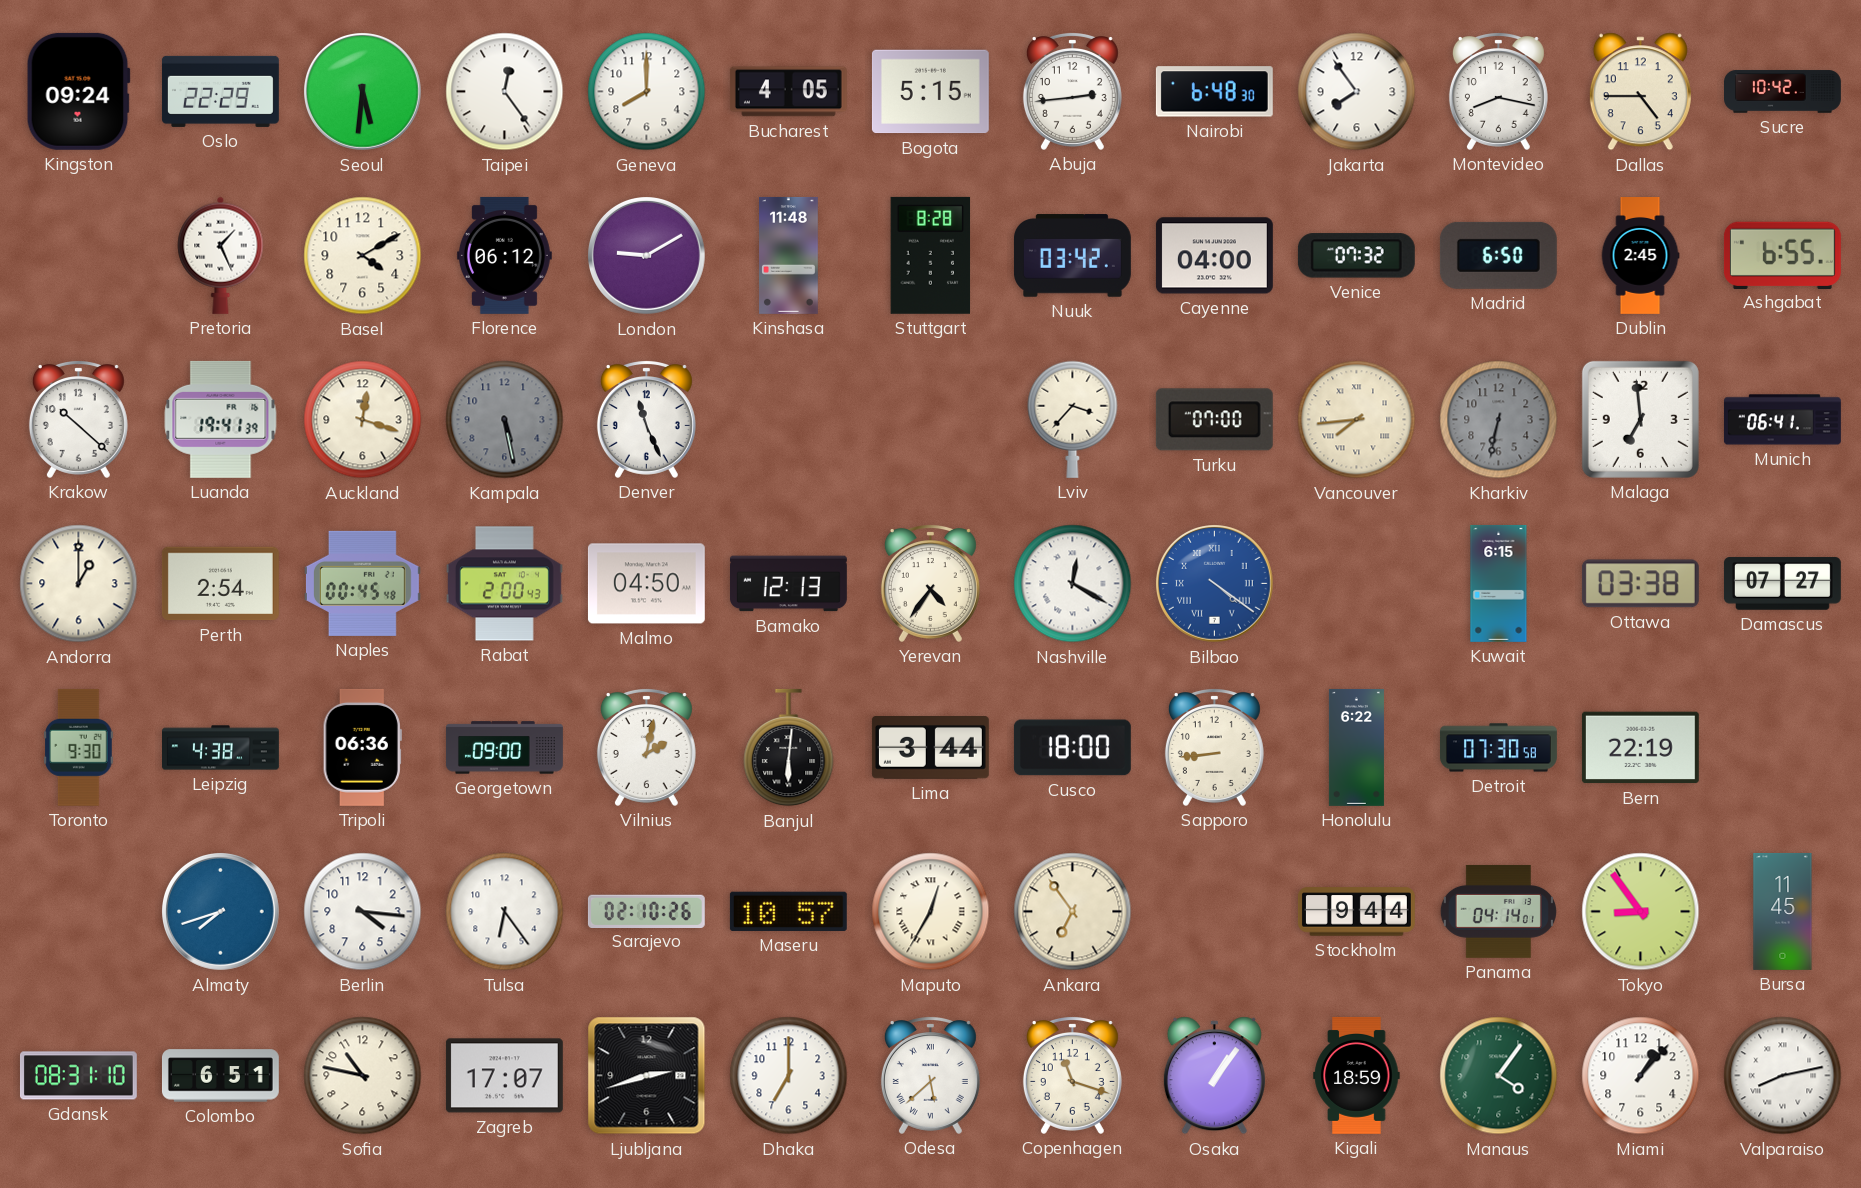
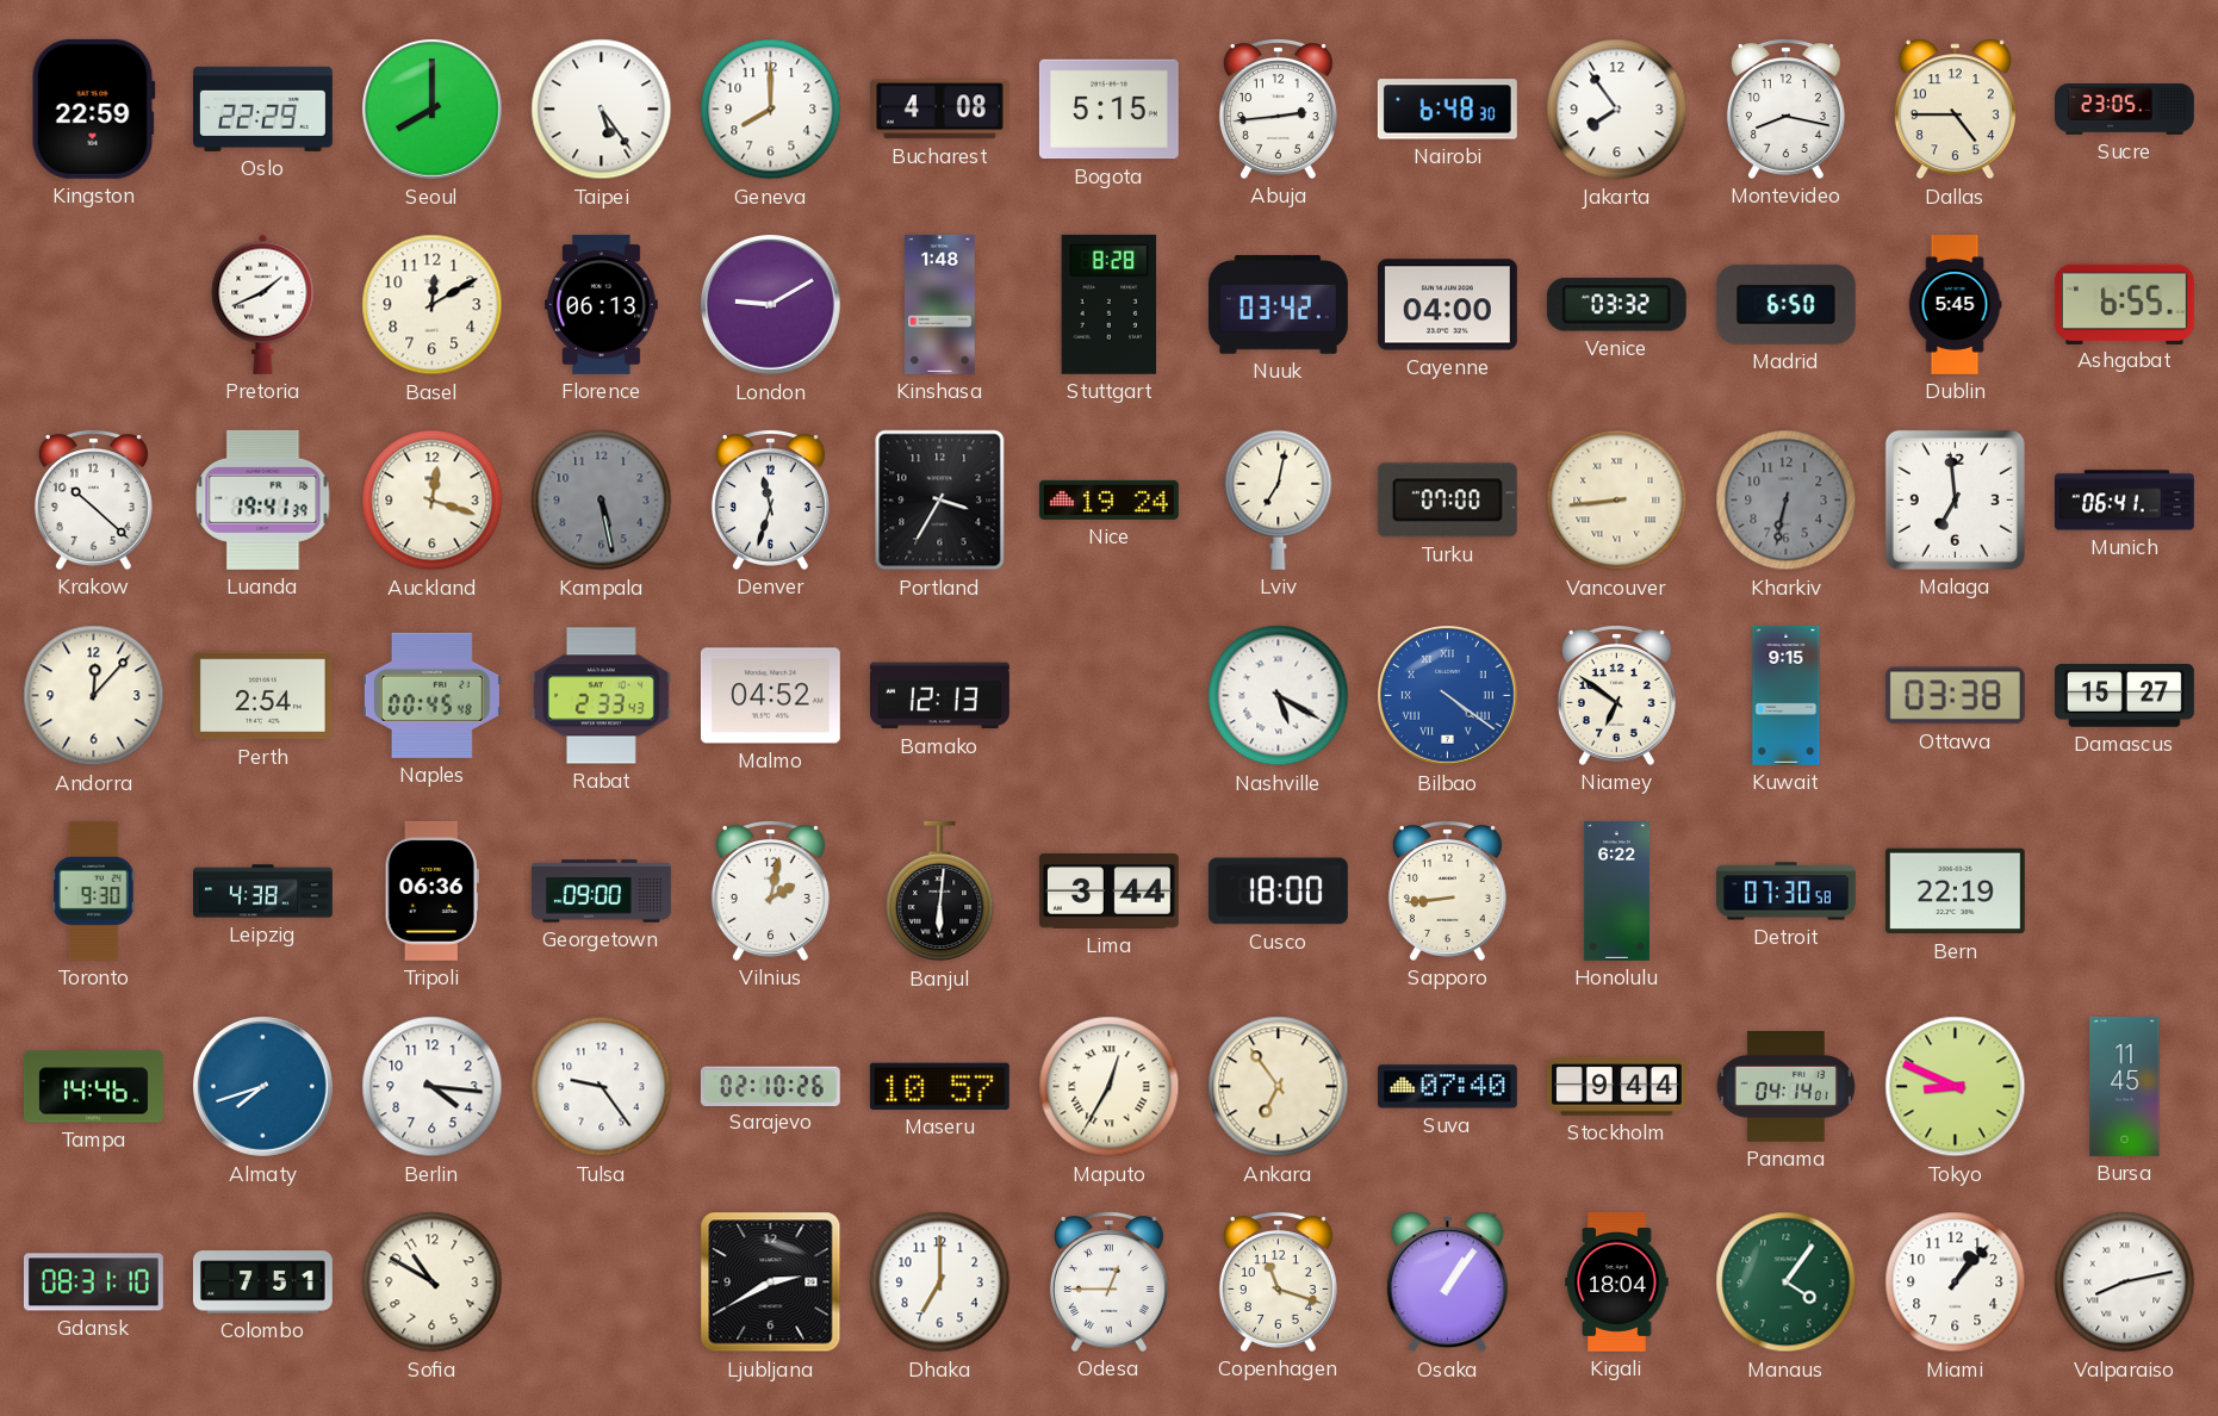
Kingston: 09:24 -> 22:59
Seoul: 5:31 -> 8:00
Taipei: 12:24 -> 5:24
Bucharest: 4:05 -> 4:08
Sucre: 10:42 -> 23:05
Pretoria: 1:26 -> 1:41
Basel: 4:10 -> 12:10
Florence: 06:12 -> 06:13
Kinshasa: 11:48 -> 1:48
Venice: 07:32 -> 03:32
Dublin: 2:45 -> 5:45
Denver: 11:26 -> 11:33
Portland: none -> 3:35
Nice: none -> 19:24
Lviv: 3:37 -> 7:02
Vancouver: 7:44 -> 8:44
Andorra: 1:00 -> 12:07
Rabat: 2:00 -> 2:33
Malmo: 04:50 -> 04:52
Yerevan: 4:36 -> none
Nashville: 12:20 -> 5:20
Niamey: none -> 6:51
Kuwait: 6:15 -> 9:15
Damascus: 07:27 -> 15:27
Tampa: none -> 14:46
Tulsa: 6:24 -> 9:24
Suva: none -> 07:40
Tokyo: 8:54 -> 8:49
Colombo: 6:51 -> 7:51
Sofia: 10:47 -> 10:50
Zagreb: 17:07 -> none
Ljubljana: 2:42 -> 2:40
Odesa: 5:38 -> 12:45
Kigali: 18:59 -> 18:04
